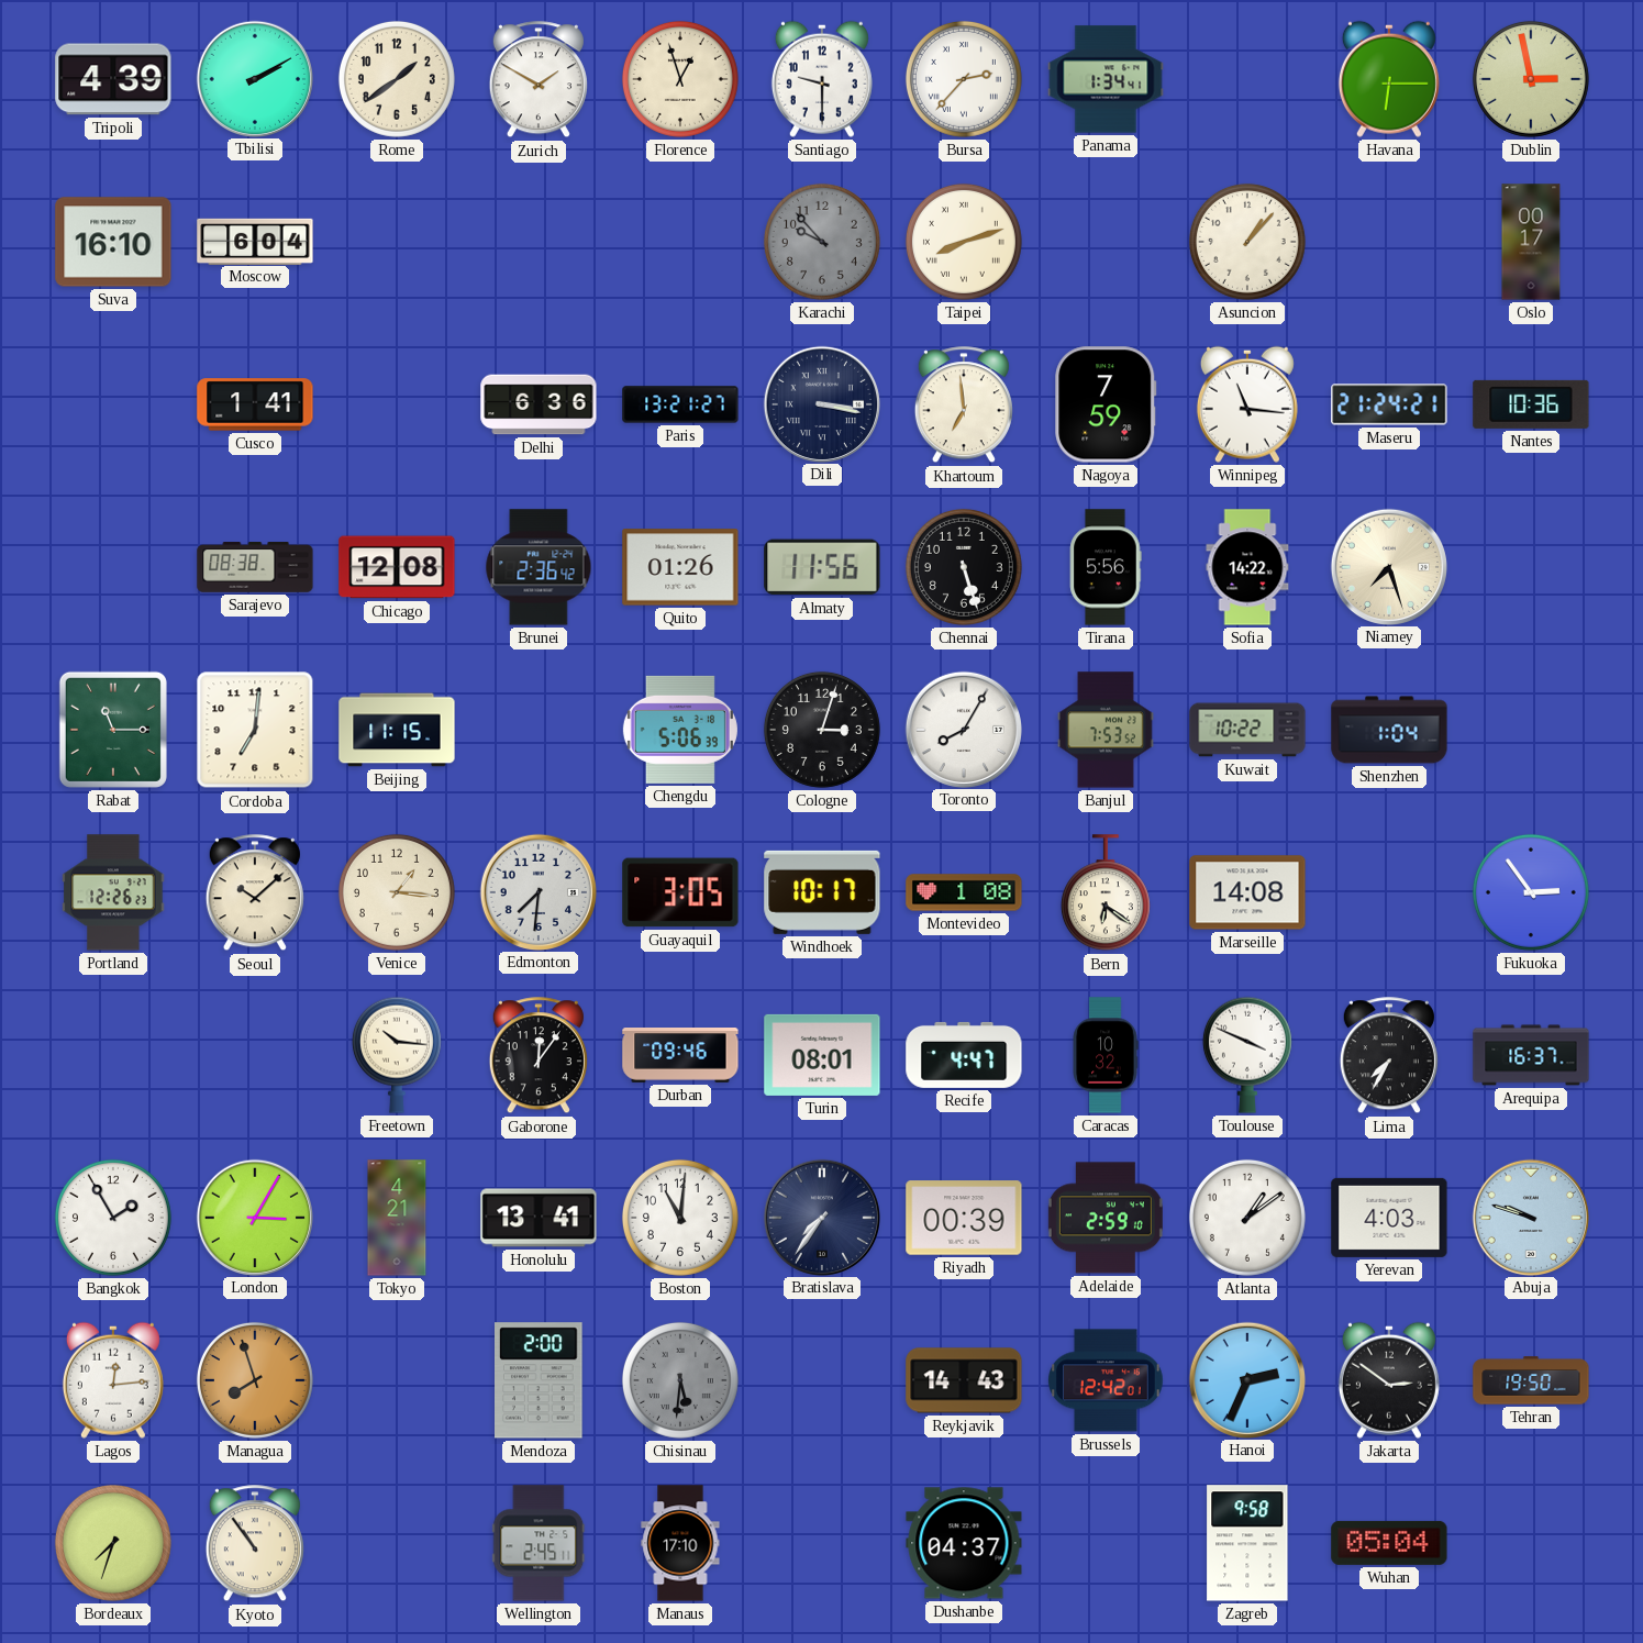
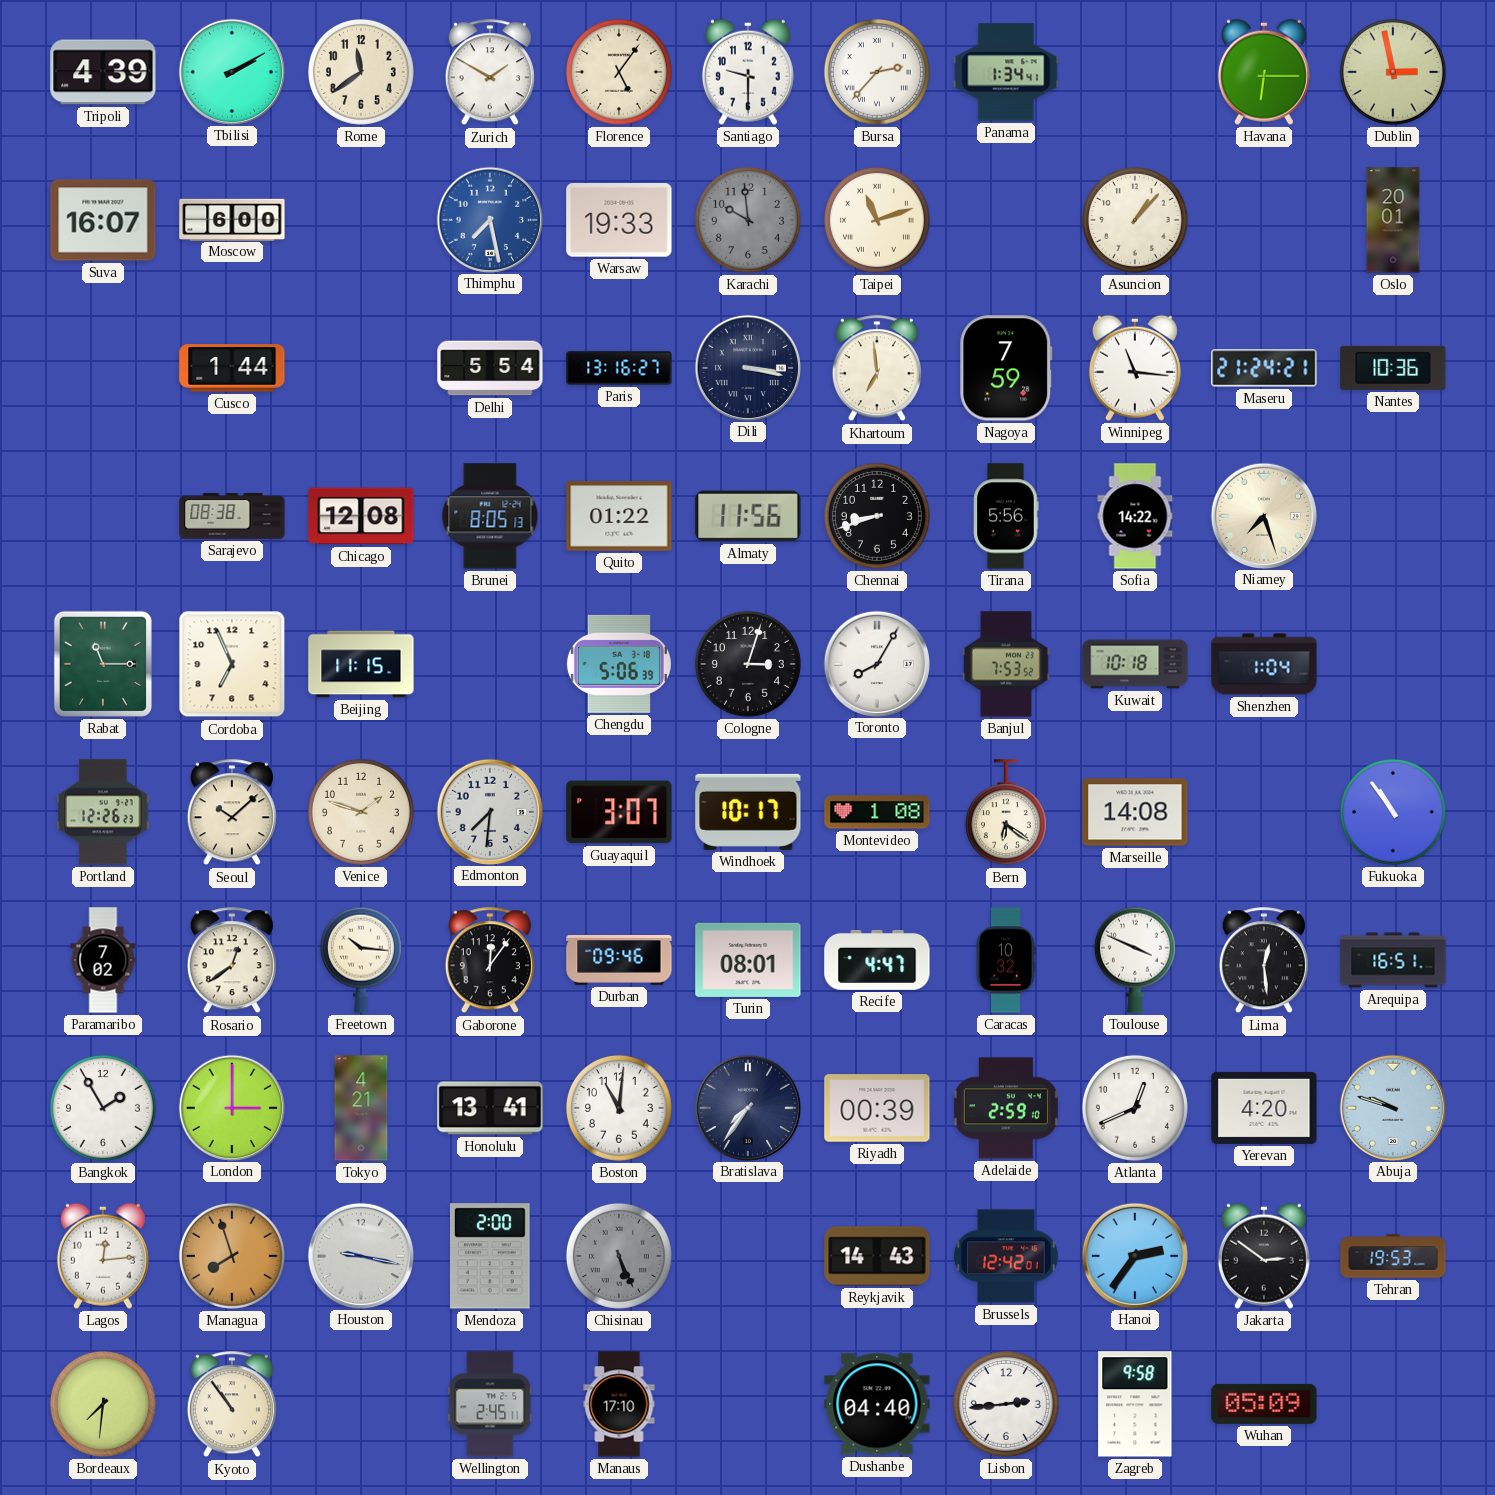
Rome: 1:39 -> 11:39
Florence: 12:57 -> 5:06
Suva: 16:10 -> 16:07
Moscow: 6:04 -> 6:00
Thimphu: none -> 7:28
Warsaw: none -> 19:33
Karachi: 9:53 -> 9:59
Taipei: 8:12 -> 11:12
Oslo: 00:17 -> 20:01
Cusco: 1:41 -> 1:44
Delhi: 6:36 -> 5:54
Paris: 13:21 -> 13:16
Brunei: 2:36 -> 8:05
Quito: 01:26 -> 01:22
Chennai: 5:27 -> 8:42
Cordoba: 7:01 -> 6:56
Kuwait: 10:22 -> 10:18
Venice: 1:16 -> 1:48
Guayaquil: 3:05 -> 3:07
Fukuoka: 2:54 -> 10:54
Paramaribo: none -> 7:02
Rosario: none -> 12:39
Lima: 7:35 -> 12:29
Arequipa: 16:37 -> 16:51
London: 3:05 -> 3:00
Atlanta: 1:09 -> 12:41
Yerevan: 4:03 -> 4:20
Houston: none -> 9:17
Chisinau: 5:31 -> 5:26
Hanoi: 2:34 -> 2:36
Tehran: 19:50 -> 19:53
Bordeaux: 7:33 -> 7:31
Dushanbe: 04:37 -> 04:40
Lisbon: none -> 2:44
Wuhan: 05:04 -> 05:09
